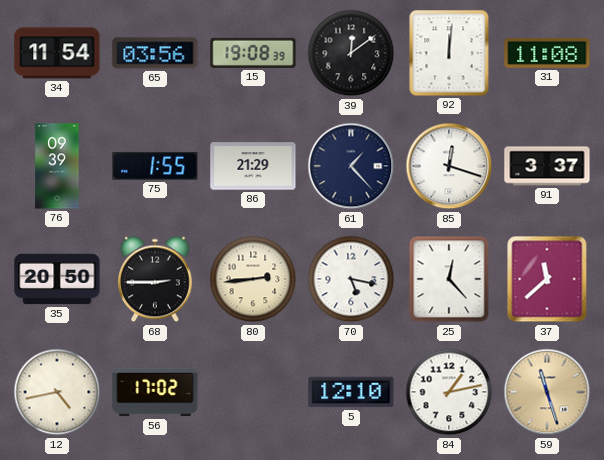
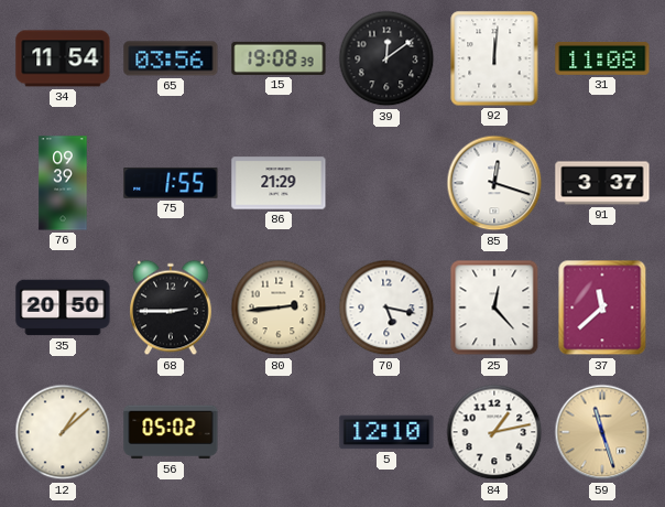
61: 1:23 -> none
12: 4:43 -> 1:08
56: 17:02 -> 05:02
